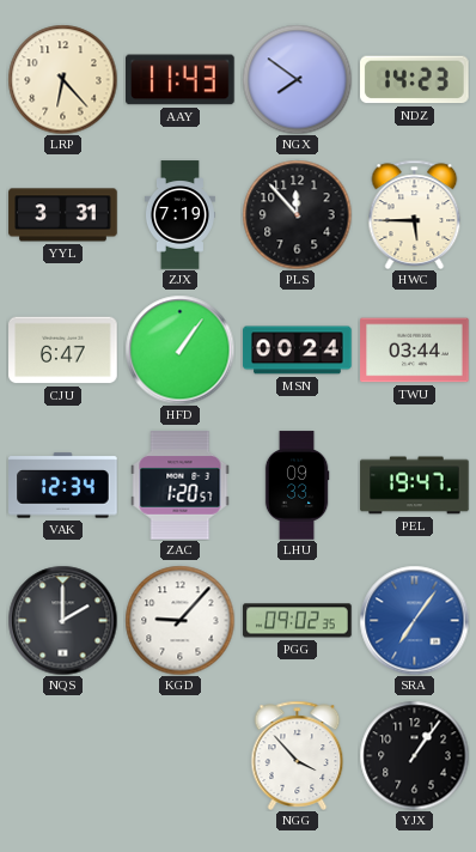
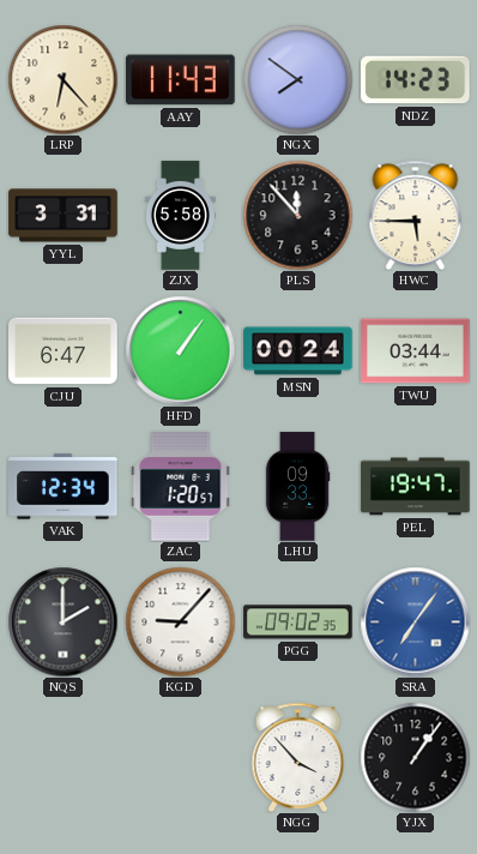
ZJX: 7:19 -> 5:58
